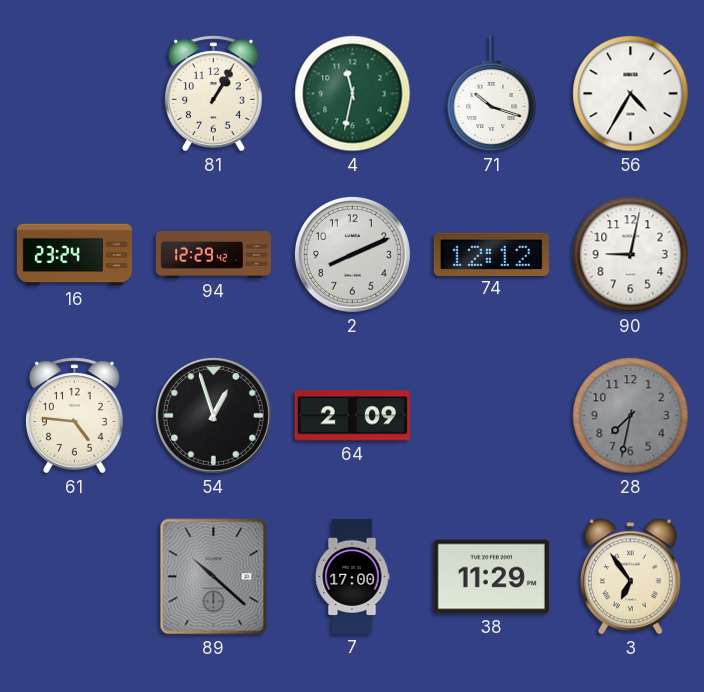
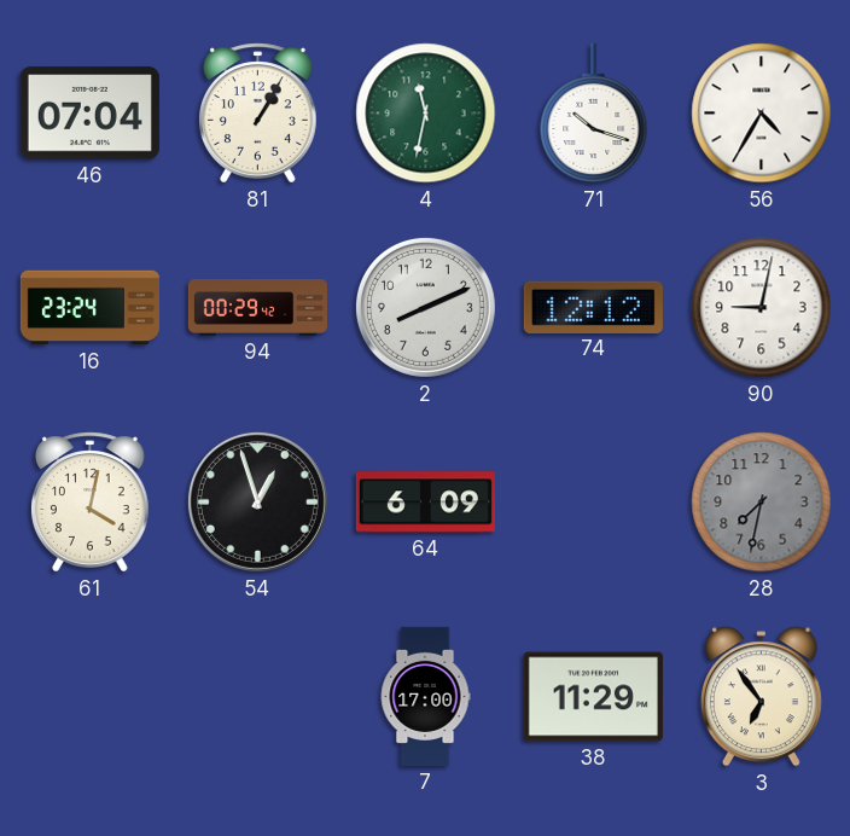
46: none -> 07:04
94: 12:29 -> 00:29
61: 4:46 -> 4:02
64: 2:09 -> 6:09
89: 10:22 -> none
